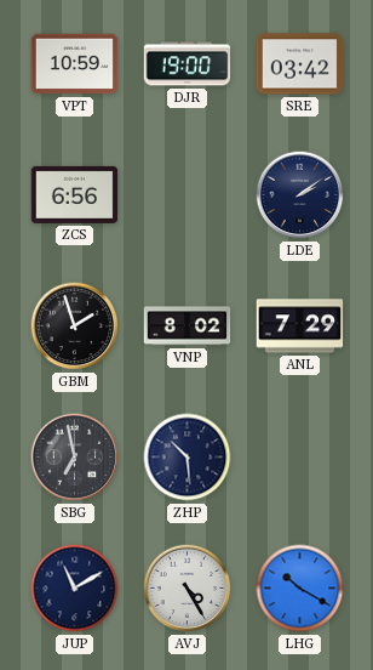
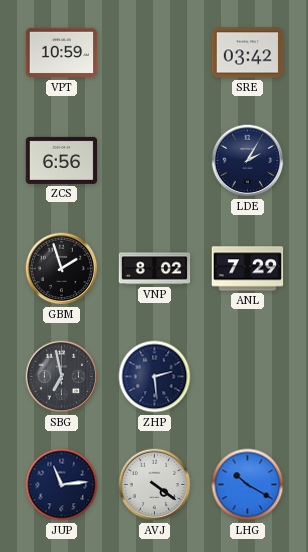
DJR: 19:00 -> none
LDE: 2:09 -> 2:05
ZHP: 10:29 -> 2:29
JUP: 11:10 -> 11:14
AVJ: 4:25 -> 4:21
